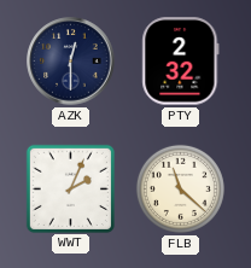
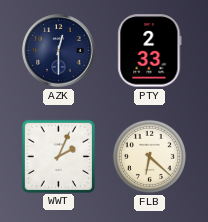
PTY: 2:32 -> 2:33
FLB: 11:22 -> 6:22
